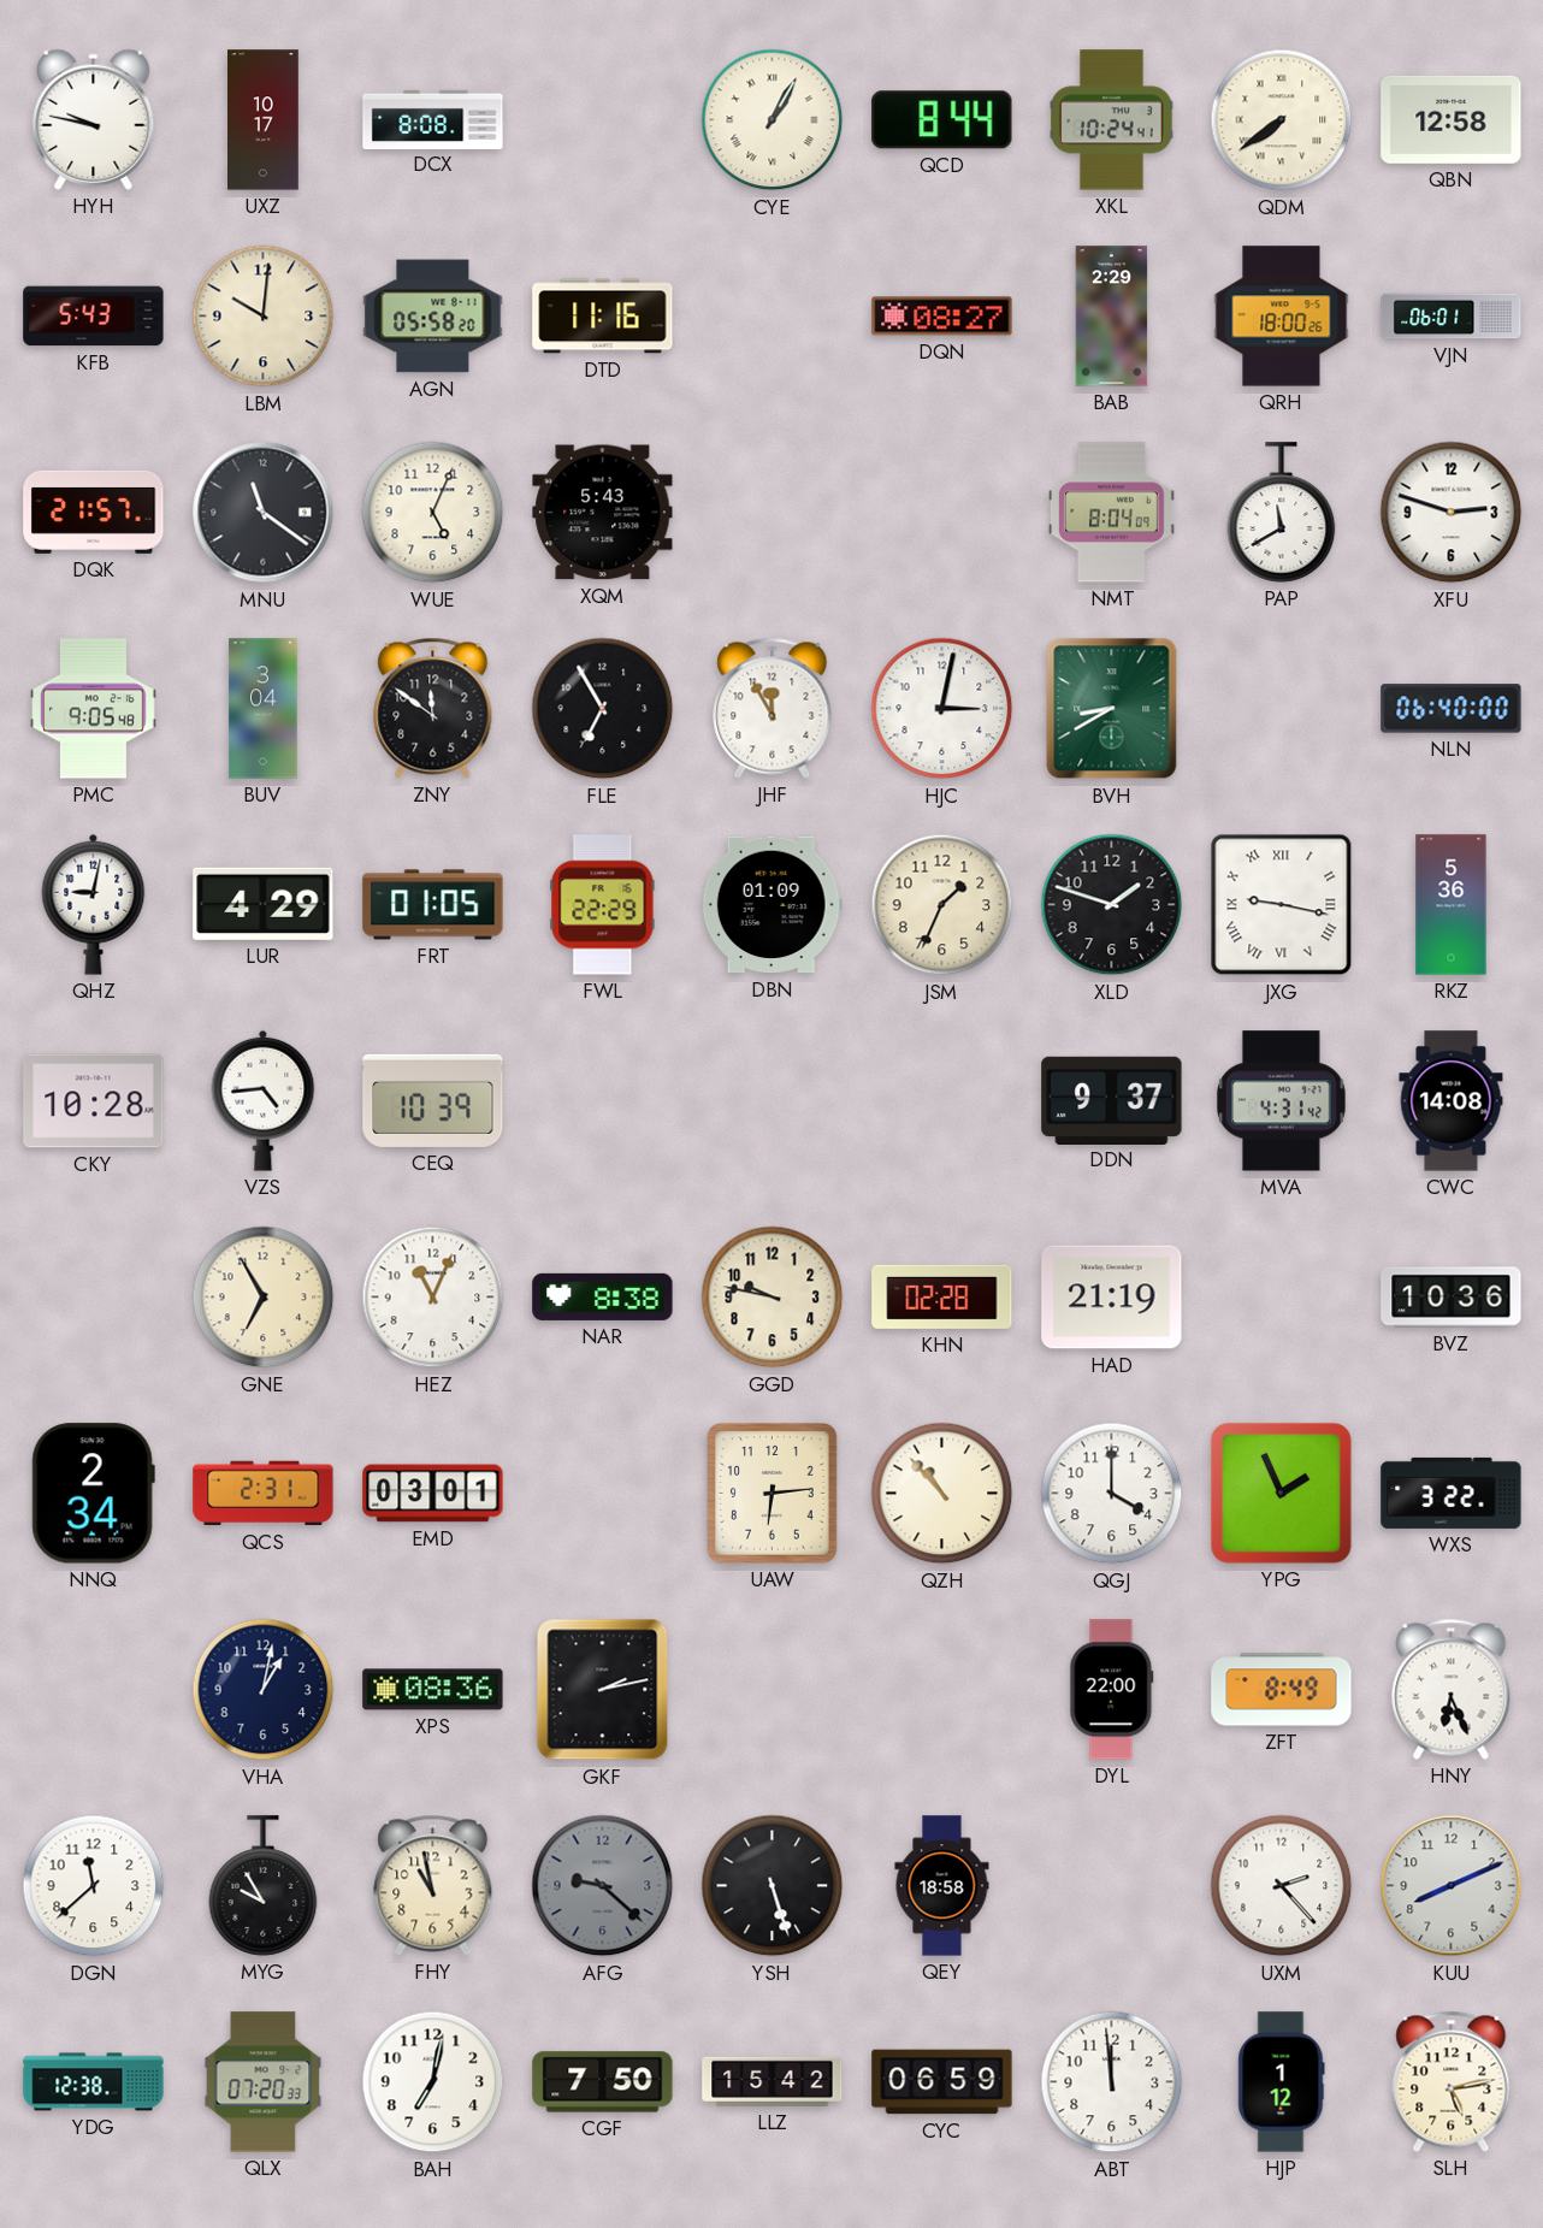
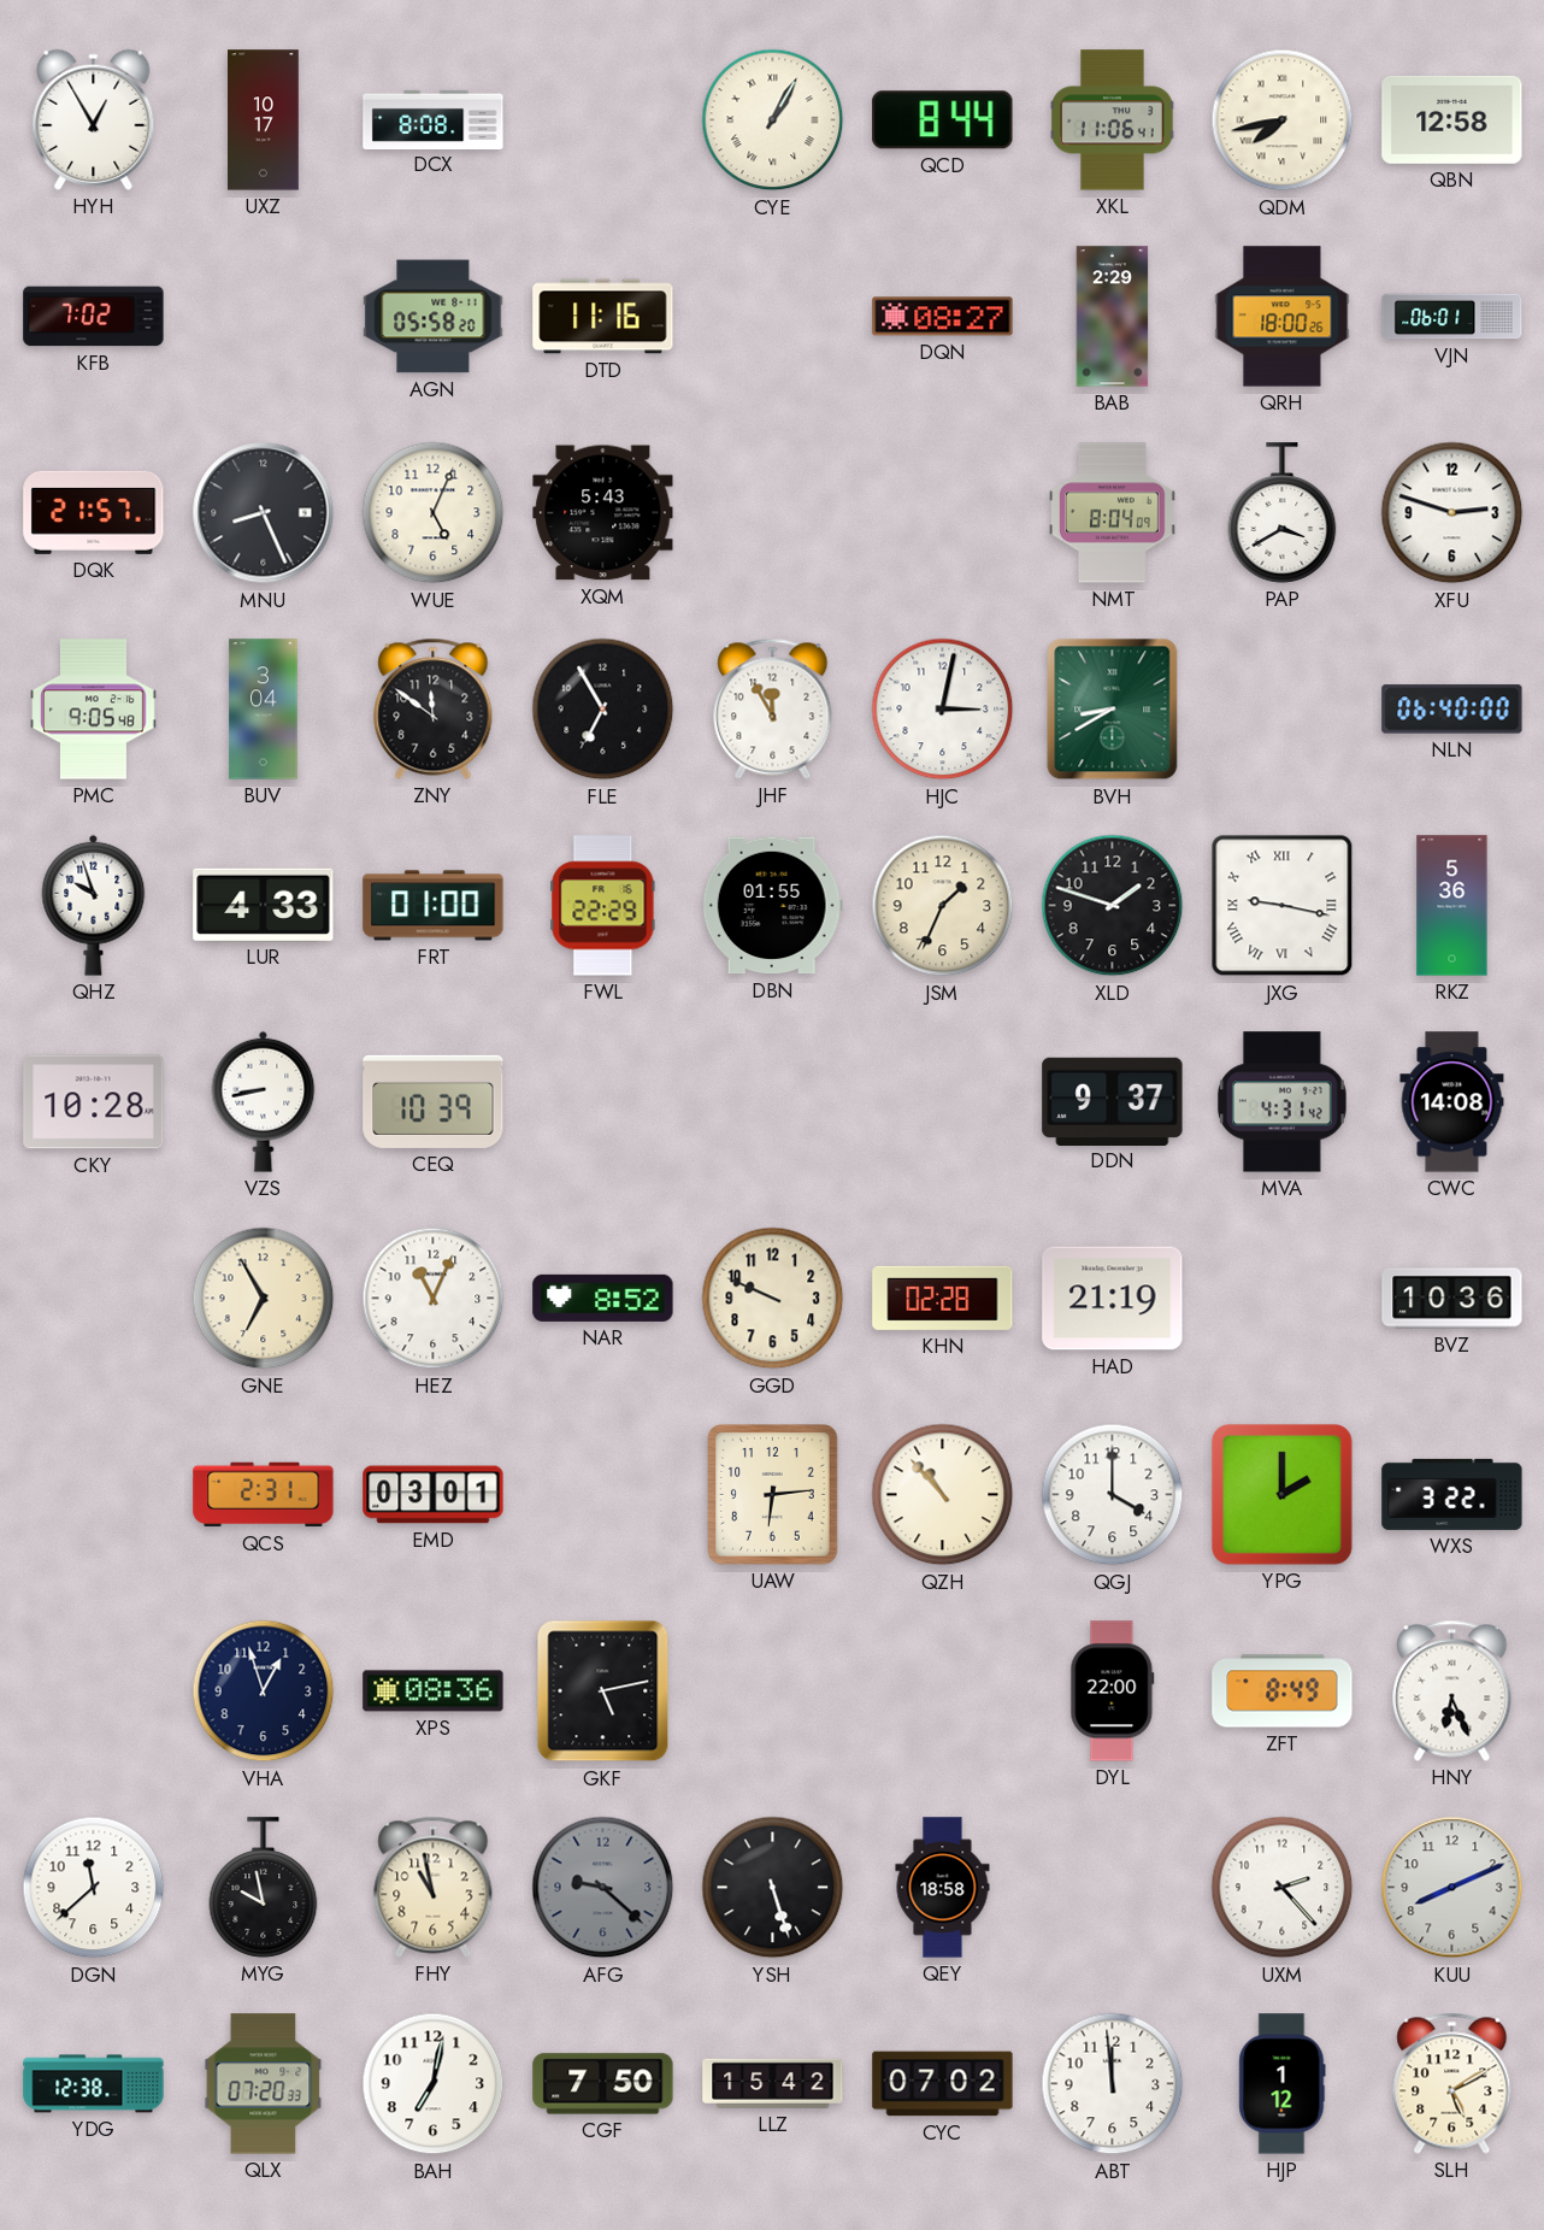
HYH: 9:47 -> 12:55
XKL: 10:24 -> 11:06
QDM: 7:39 -> 7:43
KFB: 5:43 -> 7:02
LBM: 10:01 -> none
MNU: 11:21 -> 8:26
PAP: 11:40 -> 3:40
QHZ: 9:02 -> 9:57
LUR: 4:29 -> 4:33
FRT: 01:05 -> 01:00
DBN: 01:09 -> 01:55
VZS: 4:44 -> 8:43
NAR: 8:38 -> 8:52
GGD: 9:47 -> 9:49
NNQ: 2:34 -> none
YPG: 1:56 -> 2:00
VHA: 1:02 -> 12:57
GKF: 2:13 -> 5:13
MYG: 9:55 -> 9:58
CYC: 06:59 -> 07:02
SLH: 5:13 -> 5:10
